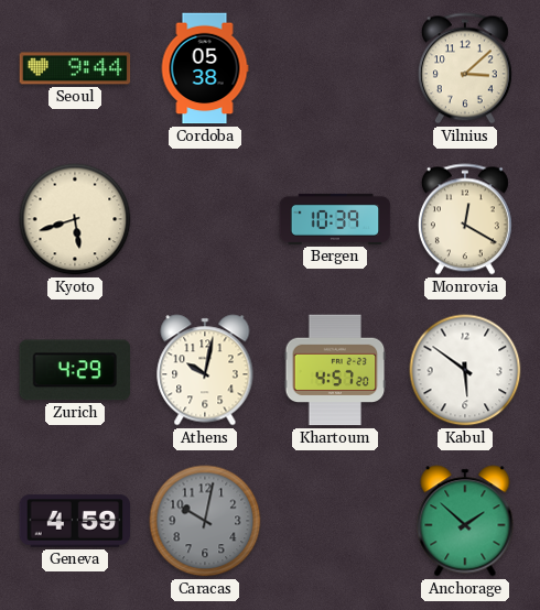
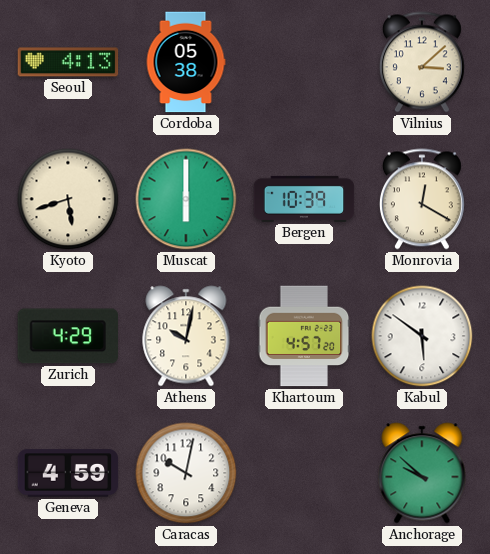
Seoul: 9:44 -> 4:13
Muscat: none -> 6:00
Caracas dial: grey -> white
Anchorage: 1:52 -> 9:52
